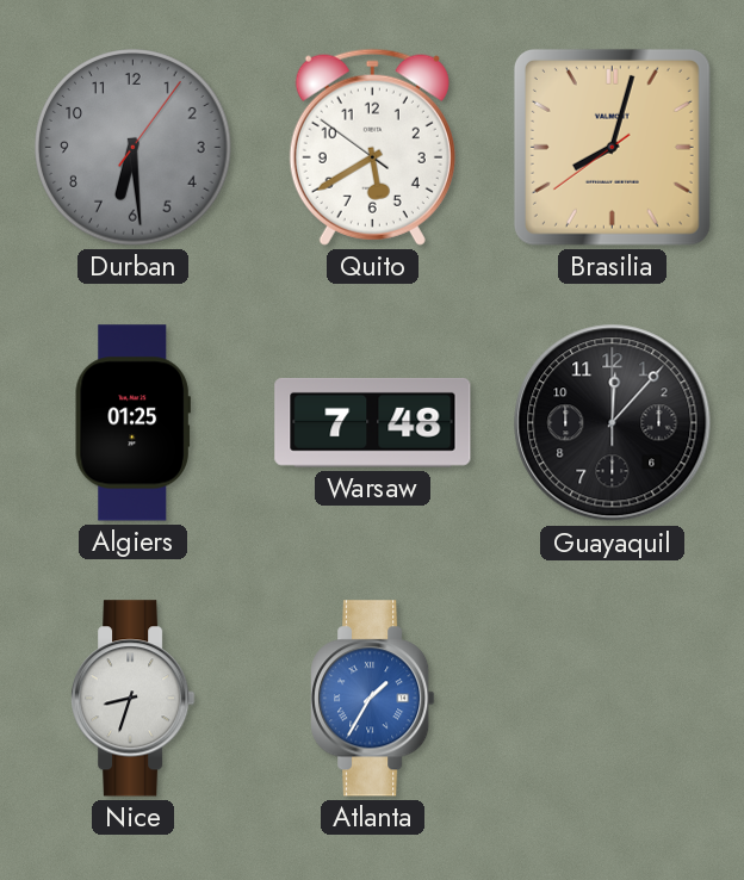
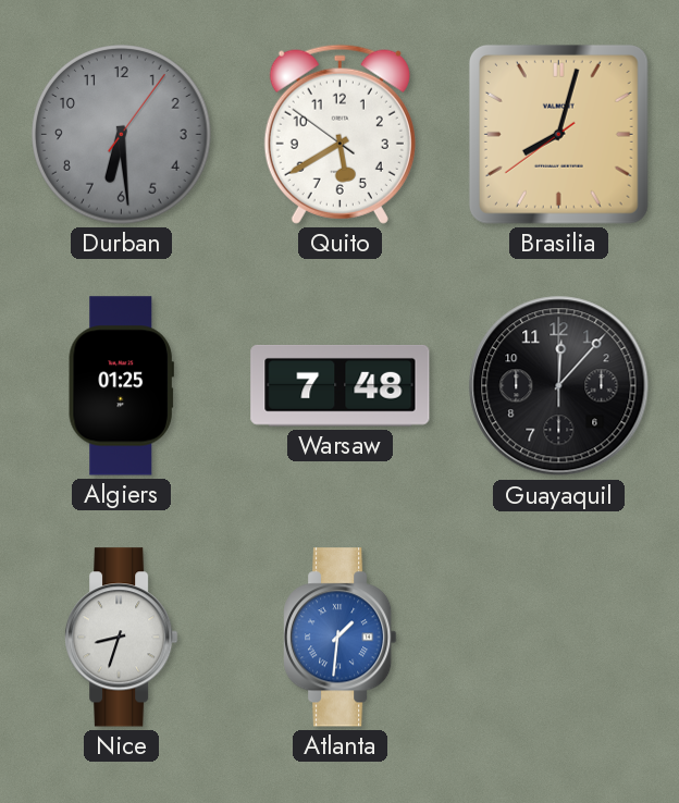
Atlanta: 1:35 -> 1:31
